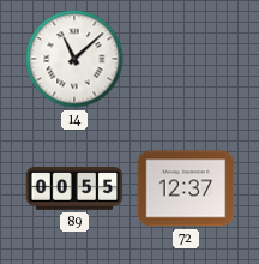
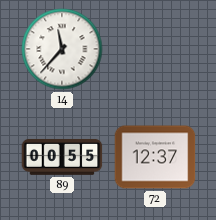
14: 11:08 -> 11:37
